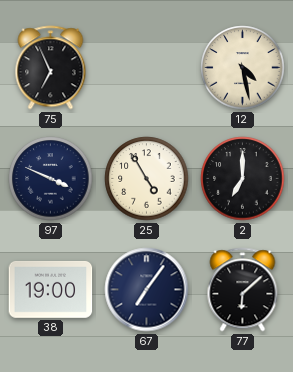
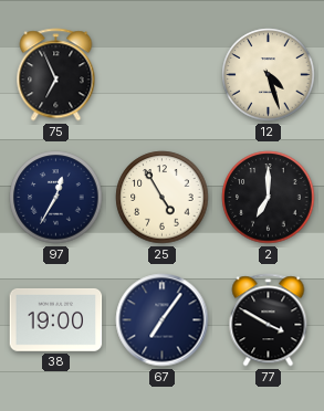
12: 4:28 -> 4:27
97: 3:49 -> 12:35
77: 6:08 -> 3:50
